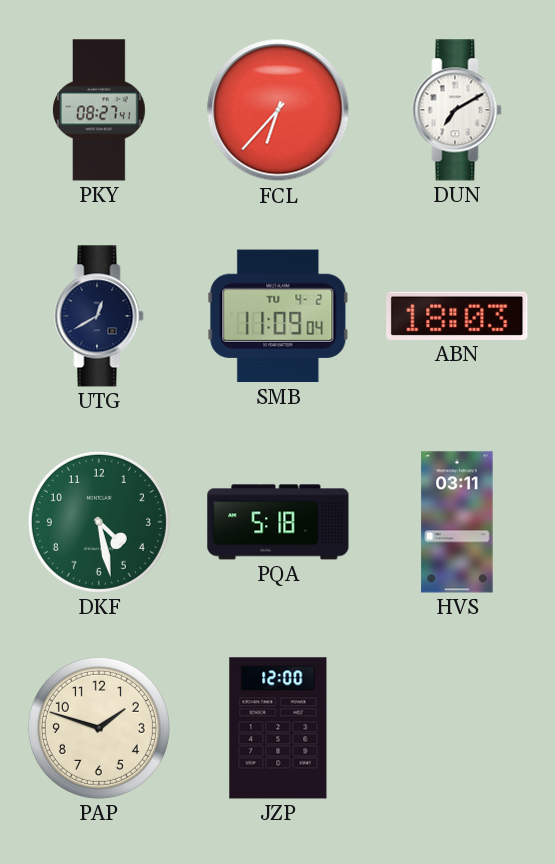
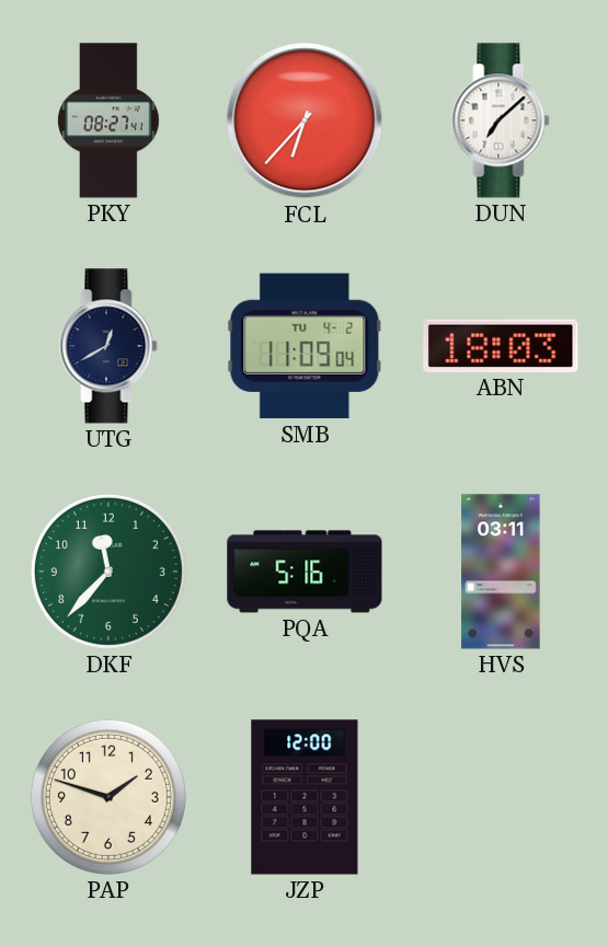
DUN: 7:10 -> 7:08
DKF: 4:28 -> 11:37
PQA: 5:18 -> 5:16
